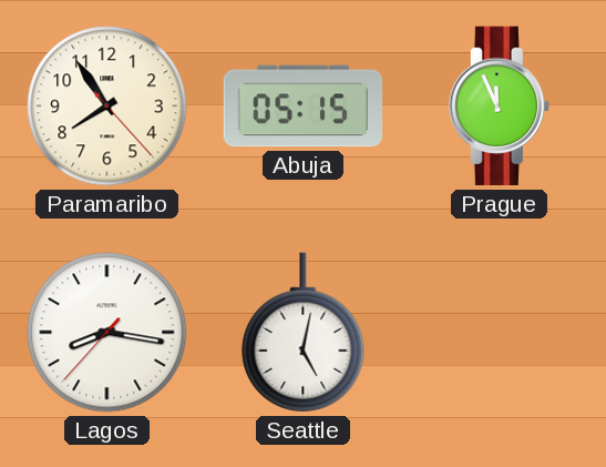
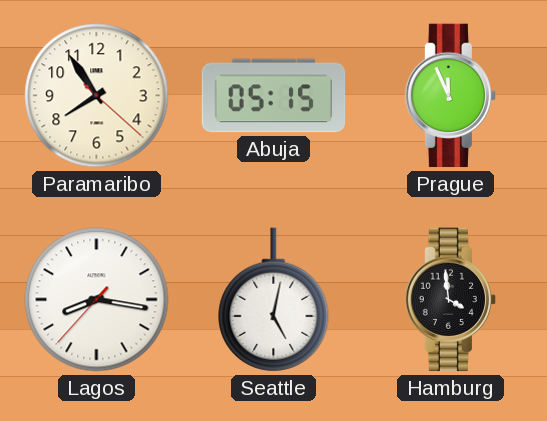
Paramaribo: 7:54:23 -> 7:54:22
Hamburg: none -> 3:59
